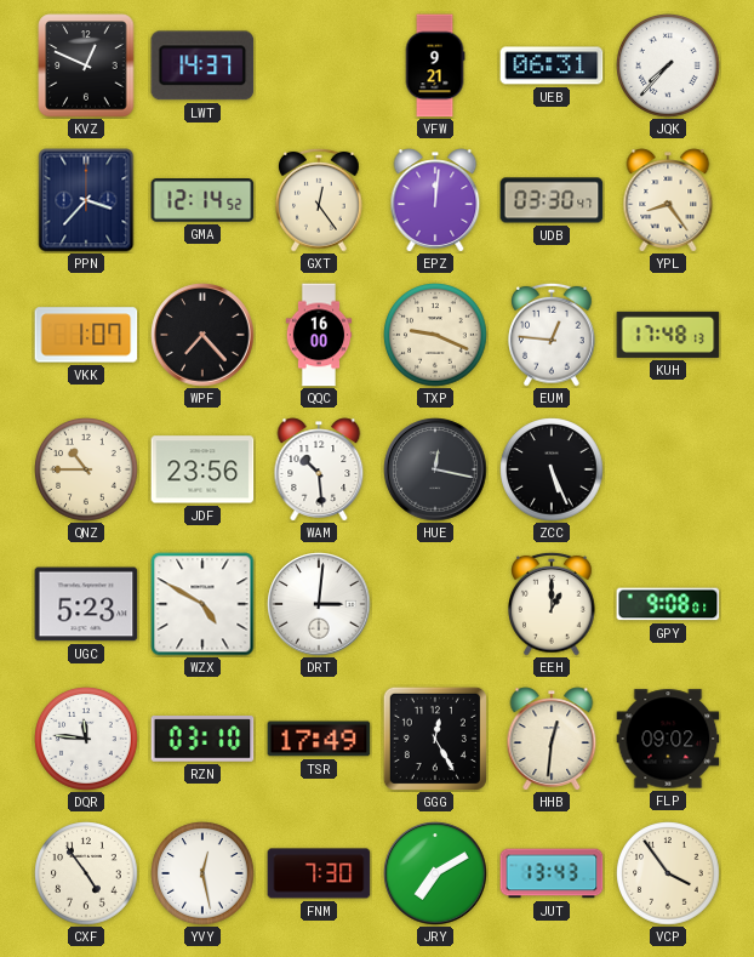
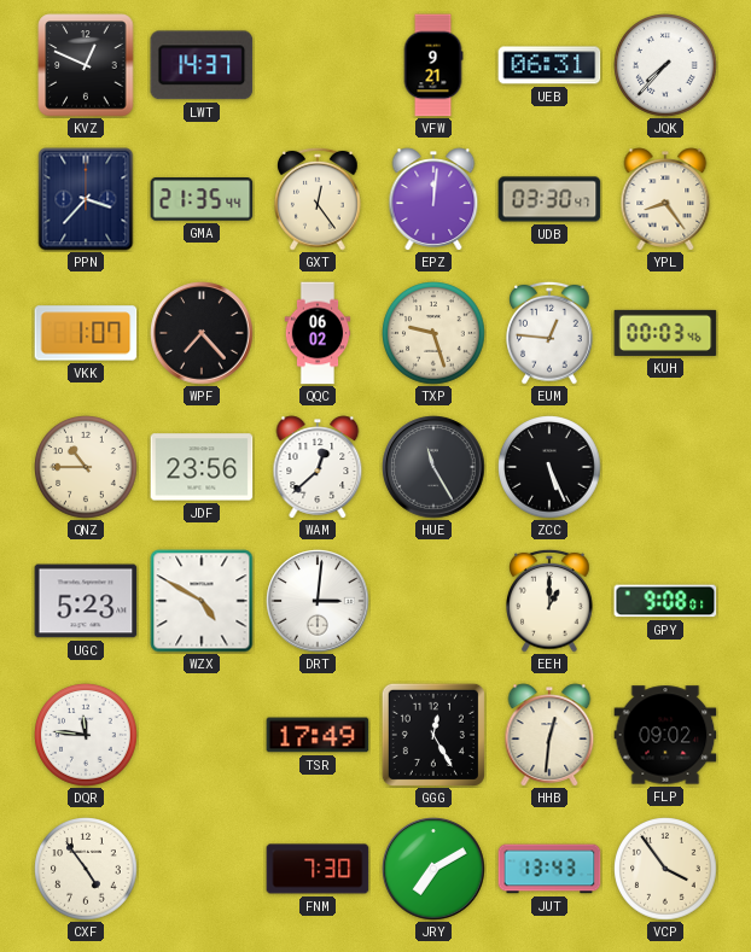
GMA: 12:14 -> 21:35
QQC: 16:00 -> 06:02
TXP: 9:19 -> 9:27
KUH: 17:48 -> 00:03
WAM: 10:29 -> 12:38
HUE: 12:17 -> 11:25
RZN: 03:10 -> none
YVY: 12:28 -> none
